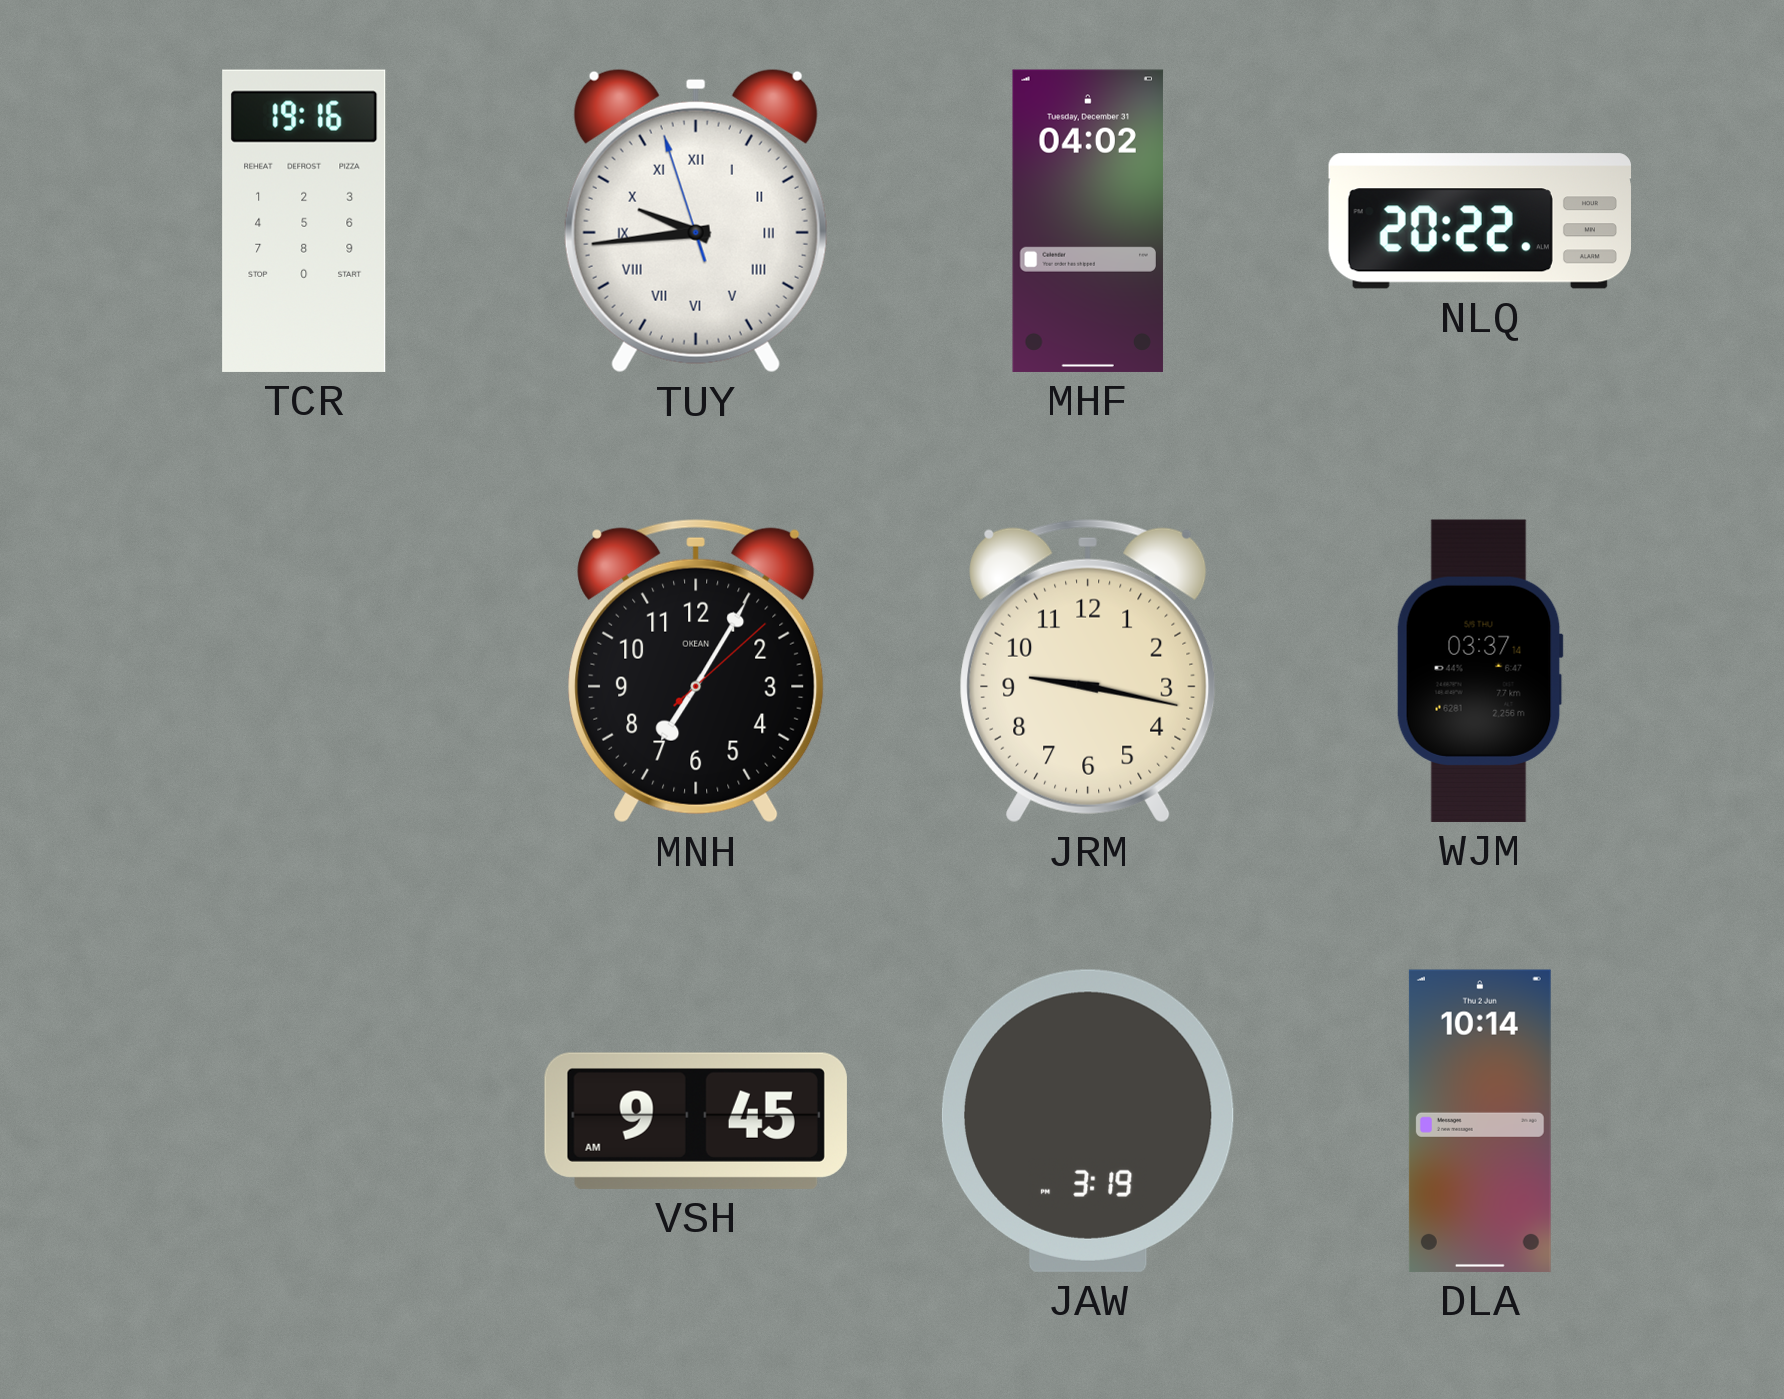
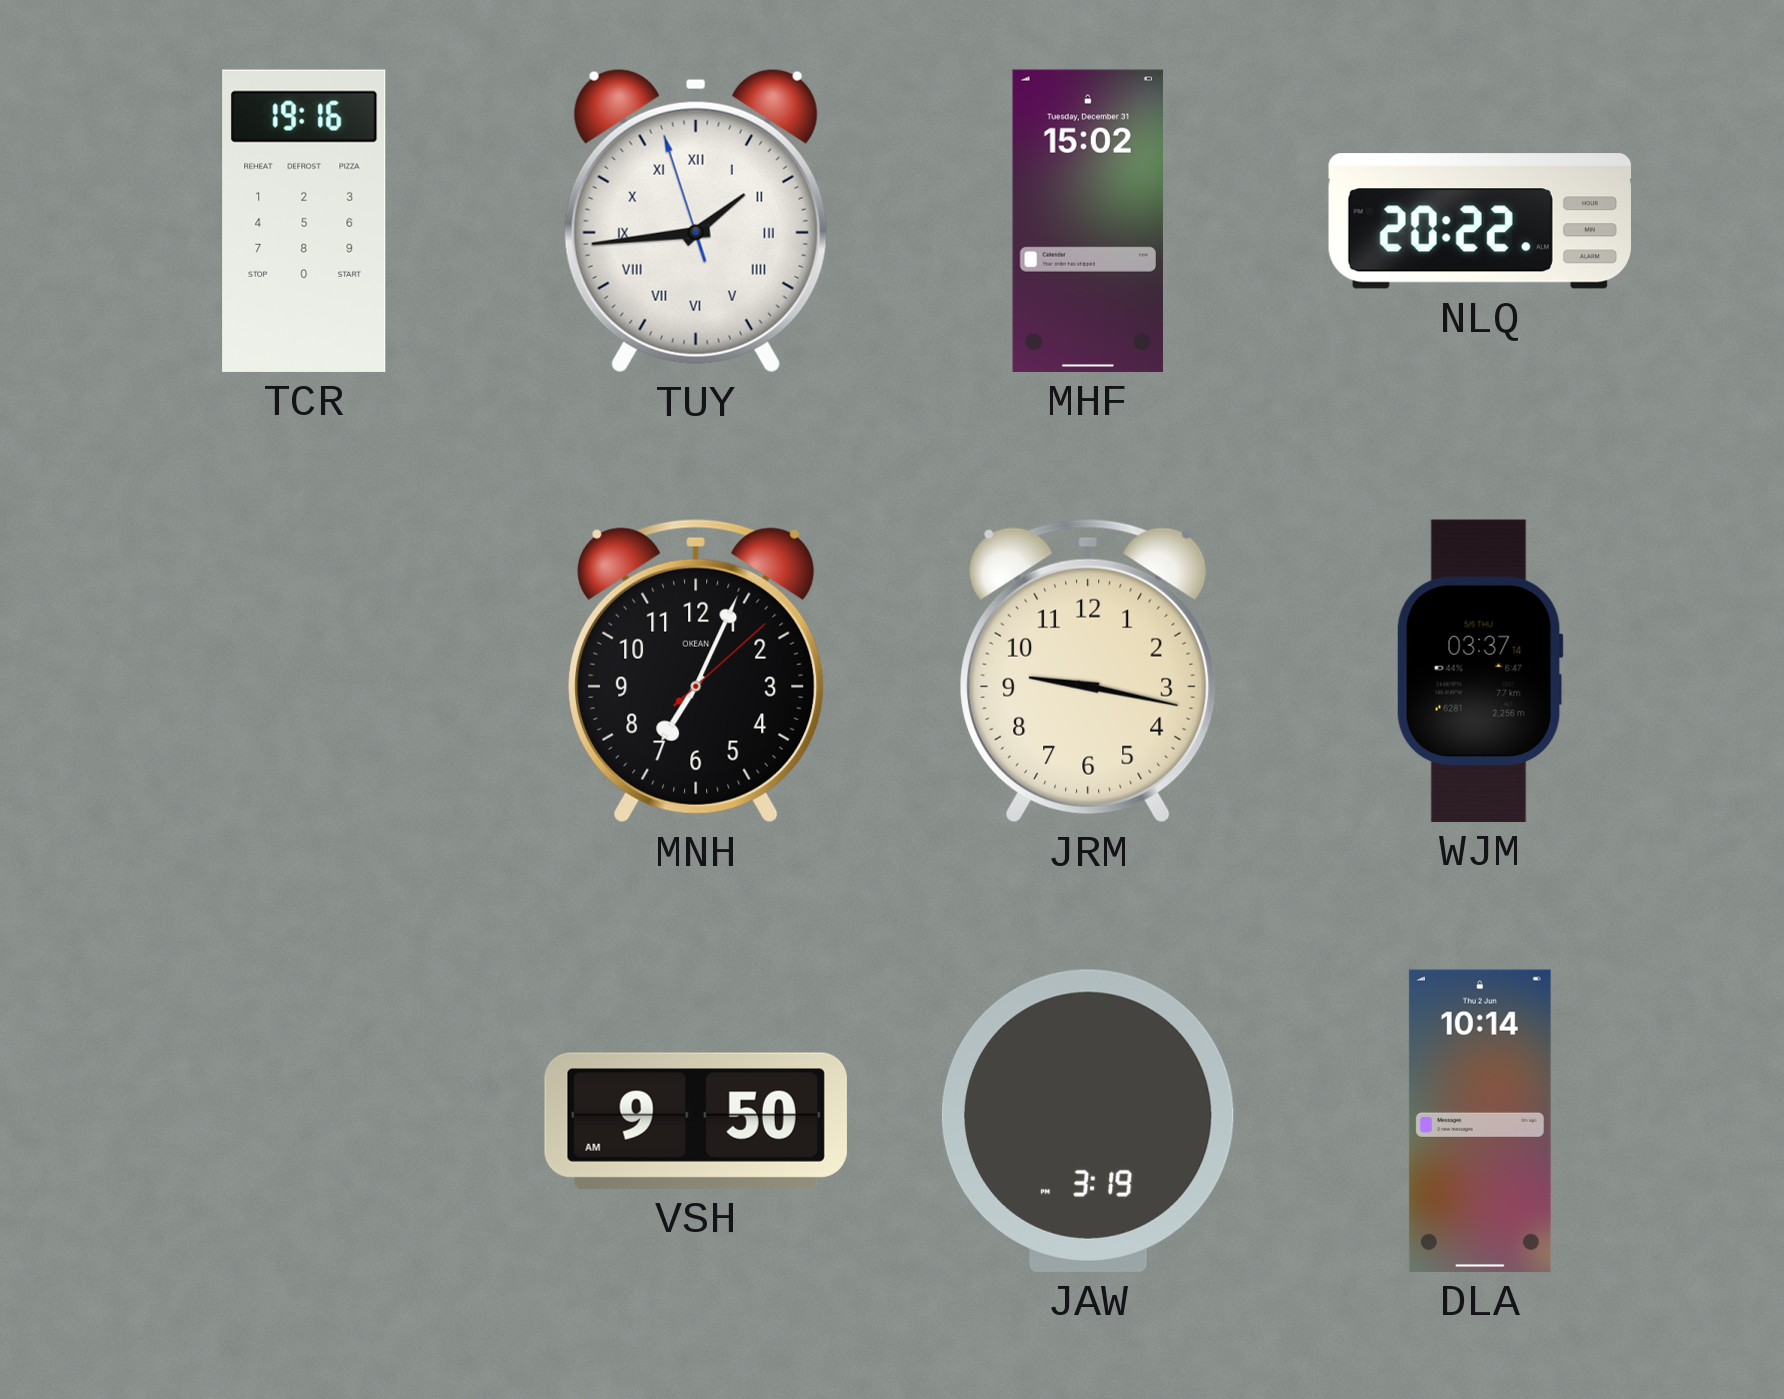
TUY: 9:43 -> 1:43
MHF: 04:02 -> 15:02
MNH: 7:05 -> 7:04
VSH: 9:45 -> 9:50
